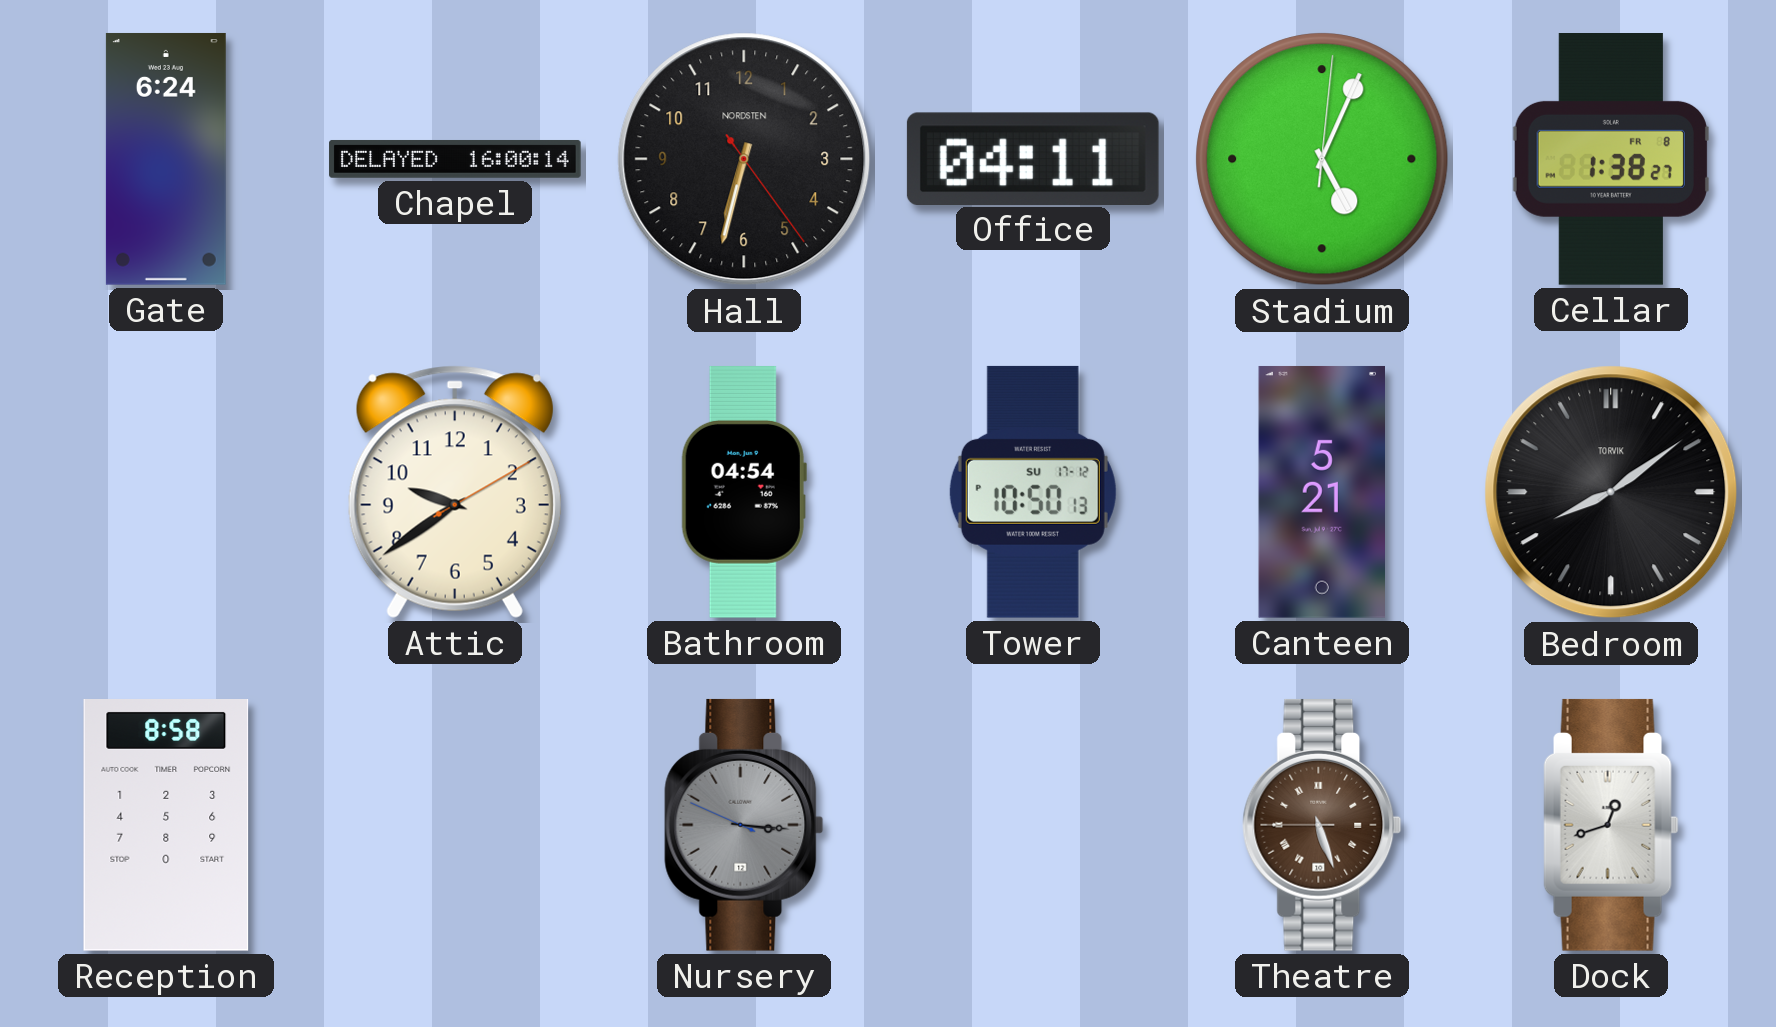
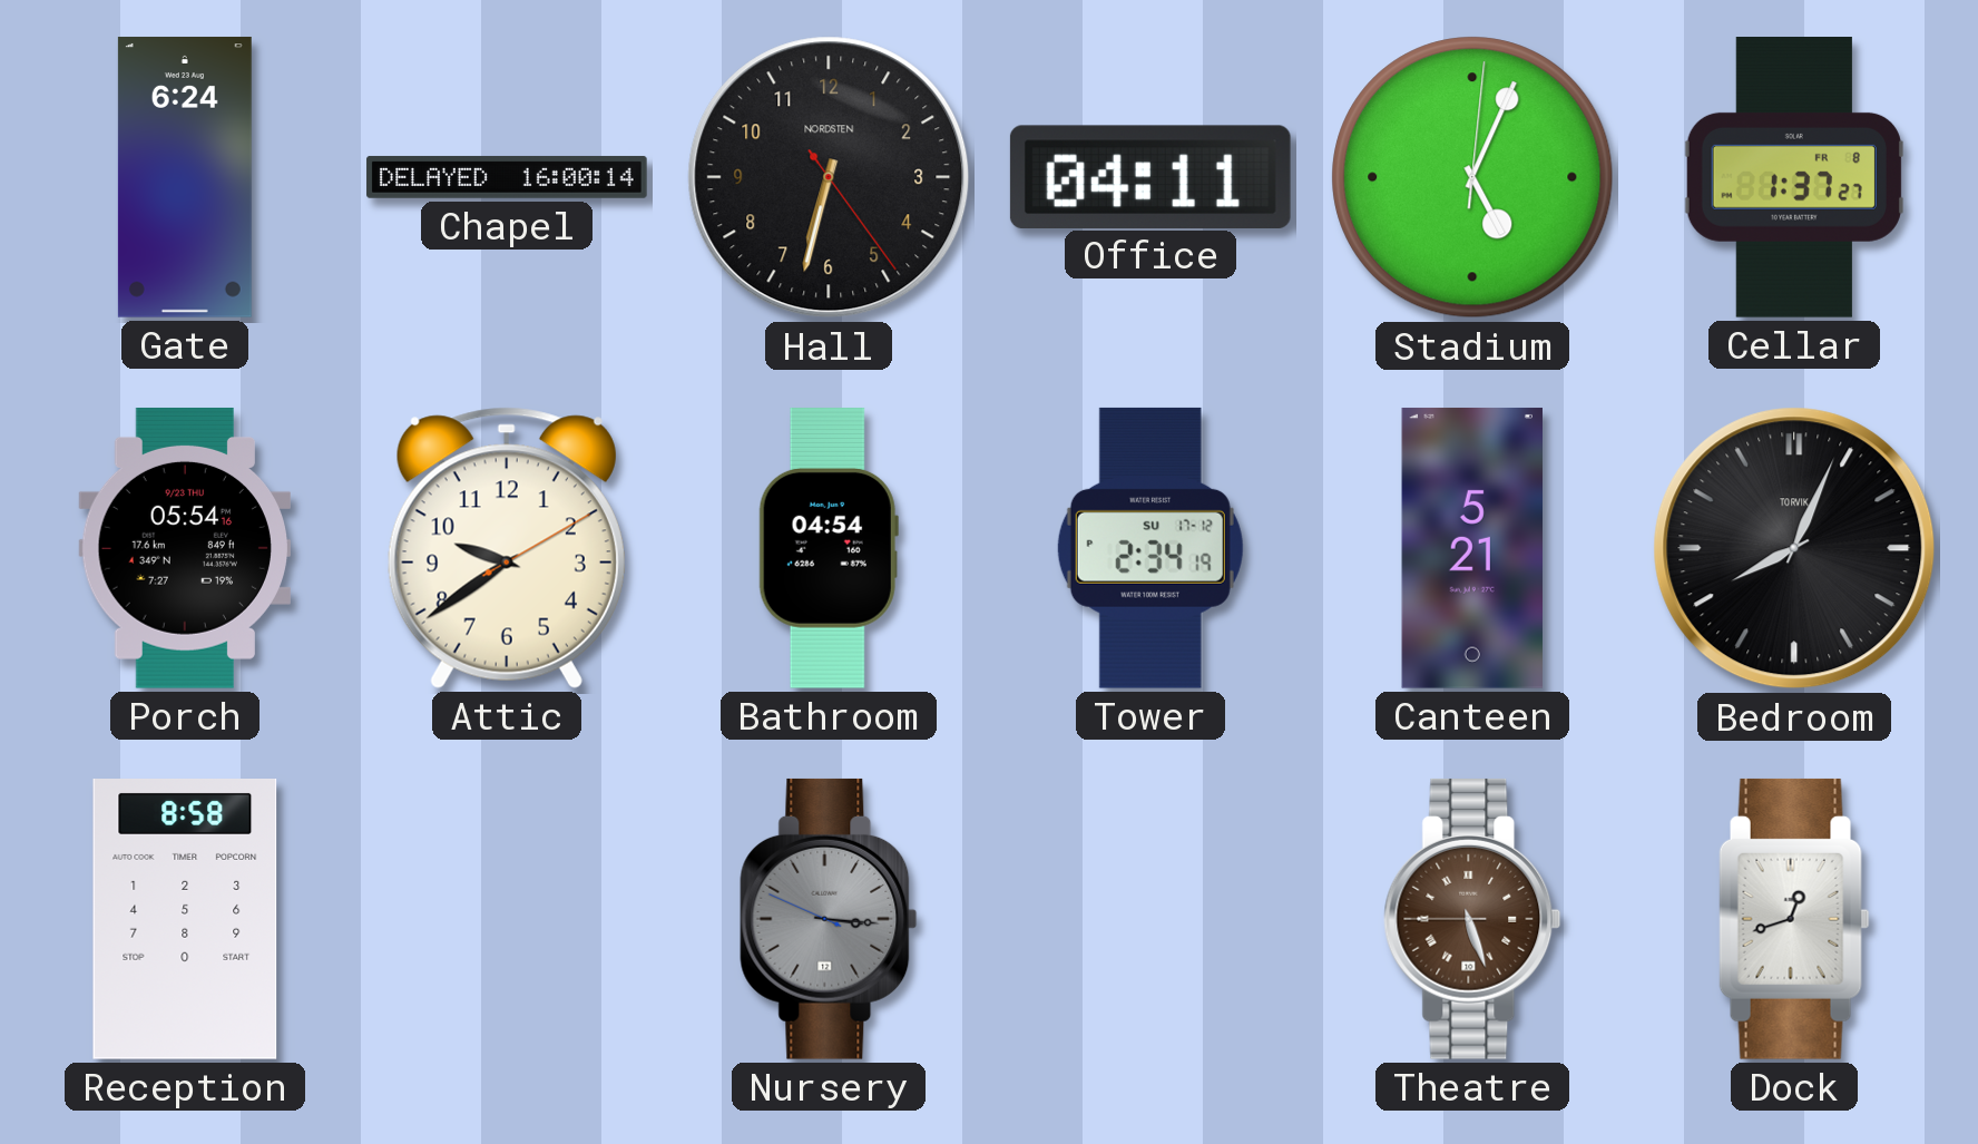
Cellar: 1:38 -> 1:37
Porch: none -> 05:54
Tower: 10:50 -> 2:34
Bedroom: 8:09 -> 8:04
